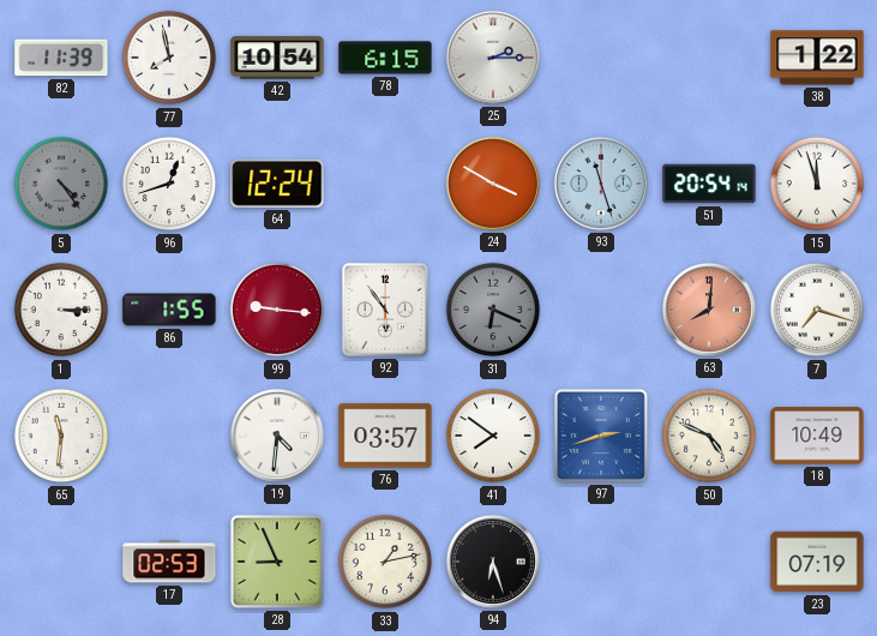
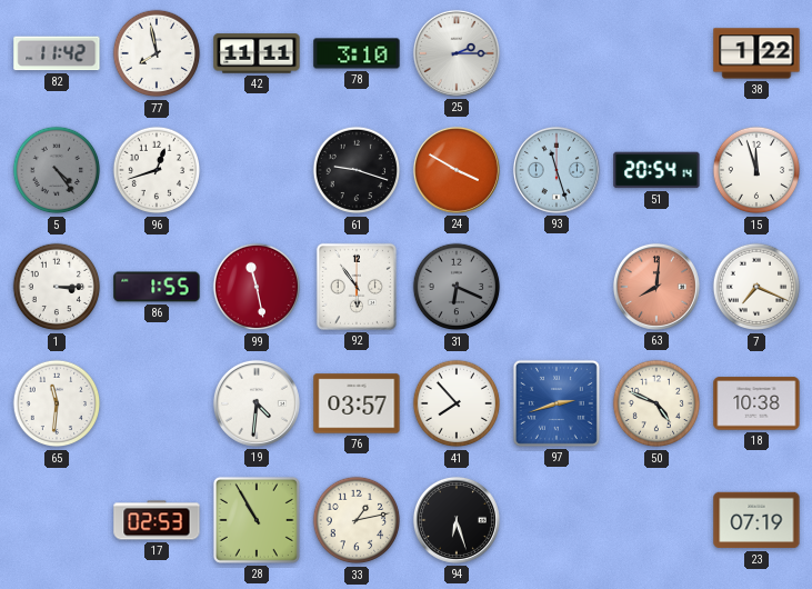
82: 11:39 -> 11:42
42: 10:54 -> 11:11
78: 6:15 -> 3:10
64: 12:24 -> none
61: none -> 9:18
99: 9:16 -> 11:28
7: 7:18 -> 7:19
41: 7:51 -> 7:53
18: 10:49 -> 10:38
28: 8:56 -> 10:55
